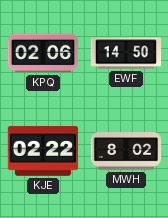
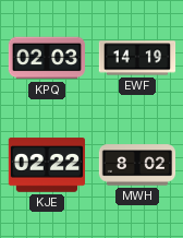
KPQ: 02:06 -> 02:03
EWF: 14:50 -> 14:19
